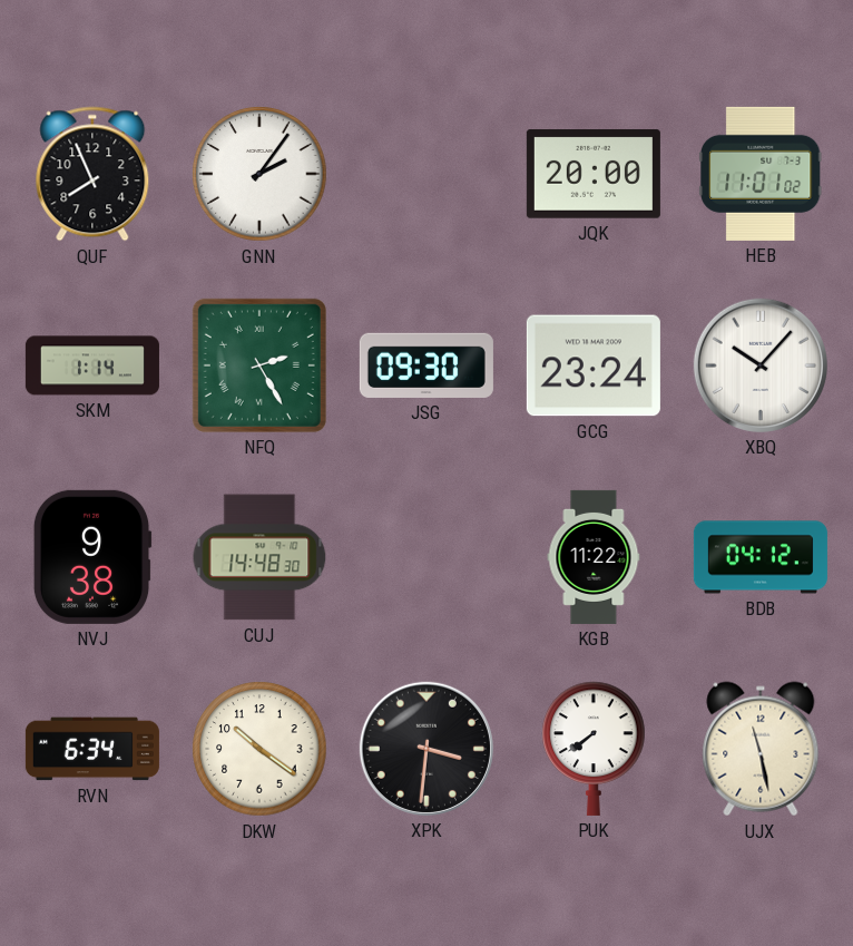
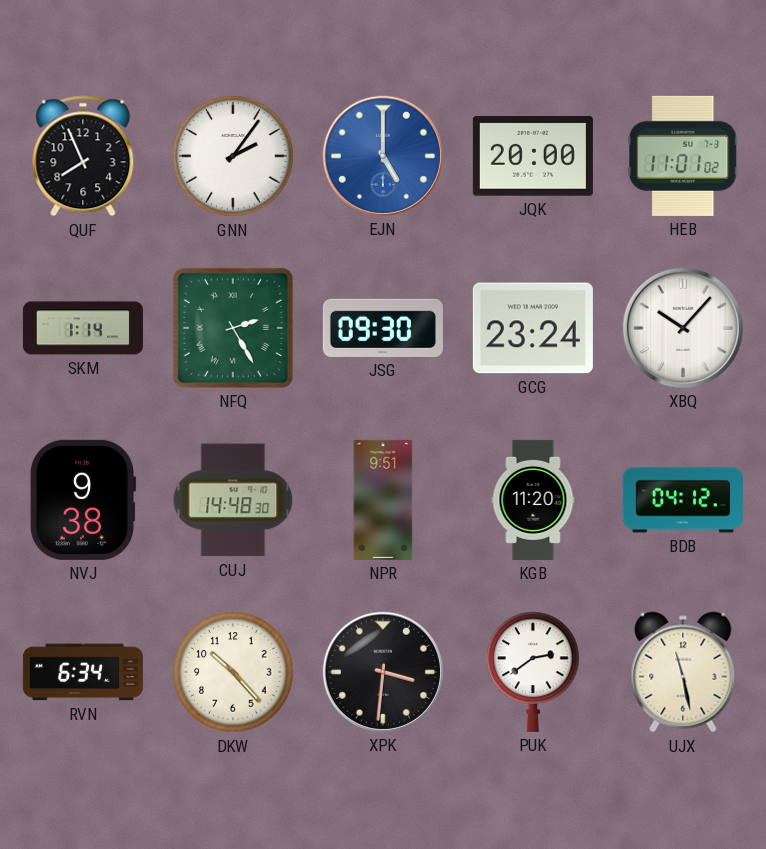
EJN: none -> 5:00
NPR: none -> 9:51
KGB: 11:22 -> 11:20
DKW: 10:21 -> 10:23
PUK: 7:39 -> 2:39
